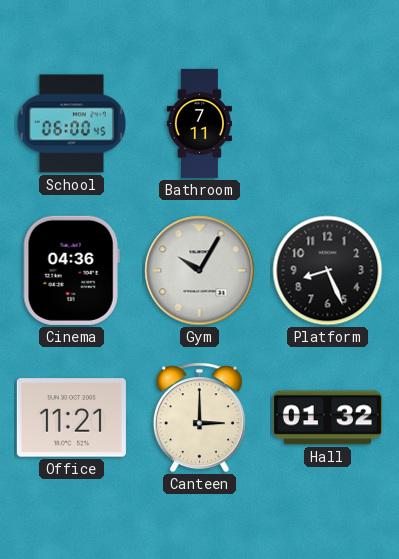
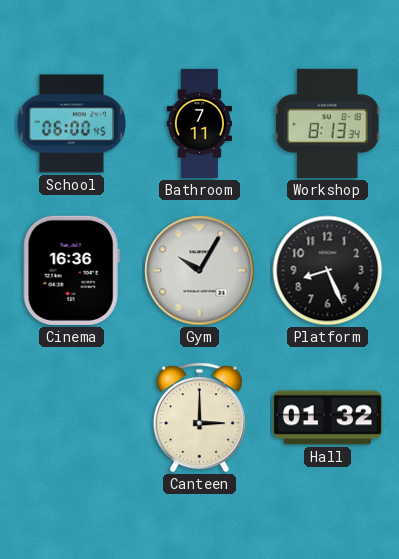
Workshop: none -> 8:13
Cinema: 04:36 -> 16:36
Office: 11:21 -> none
